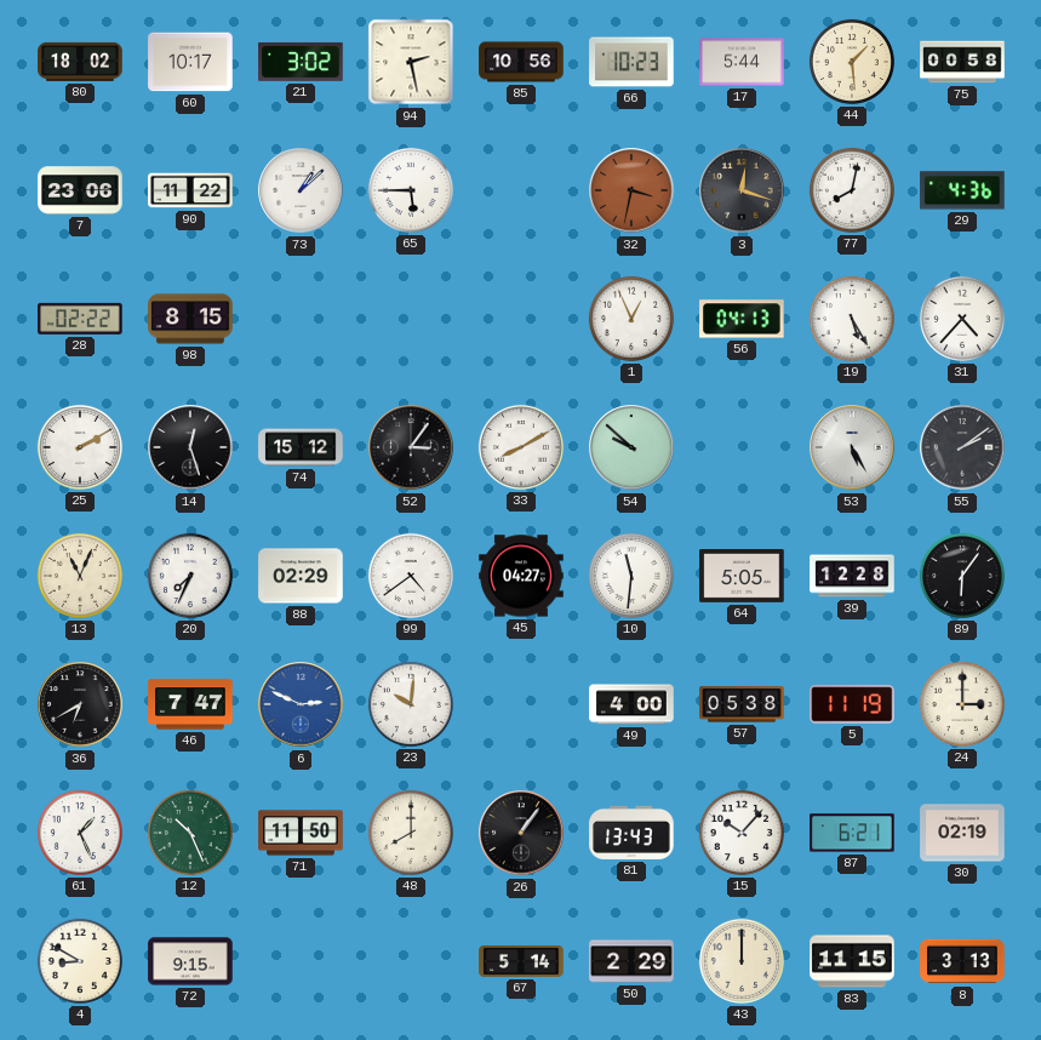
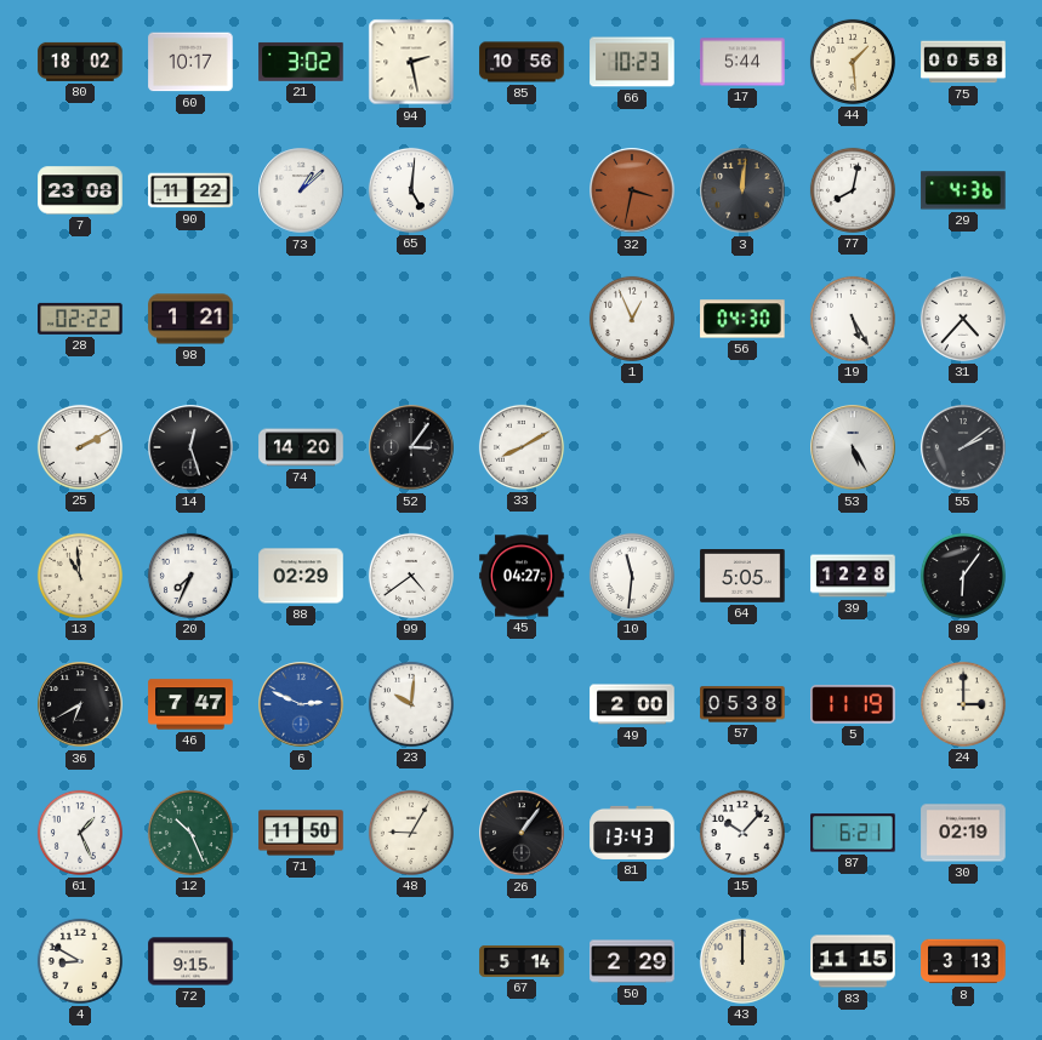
7: 23:06 -> 23:08
65: 5:45 -> 5:01
3: 12:18 -> 12:01
98: 8:15 -> 1:21
56: 04:13 -> 04:30
74: 15:12 -> 14:20
54: 9:52 -> none
13: 11:04 -> 10:59
49: 4:00 -> 2:00
48: 8:00 -> 9:05
